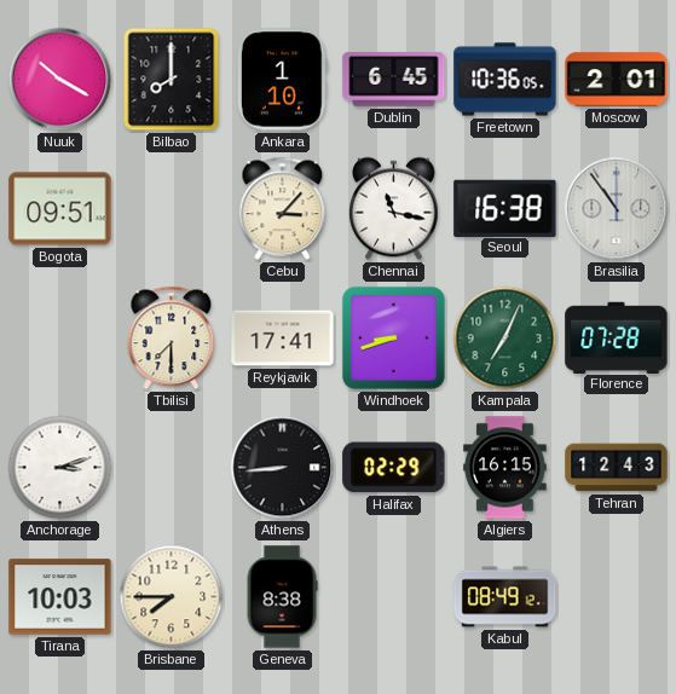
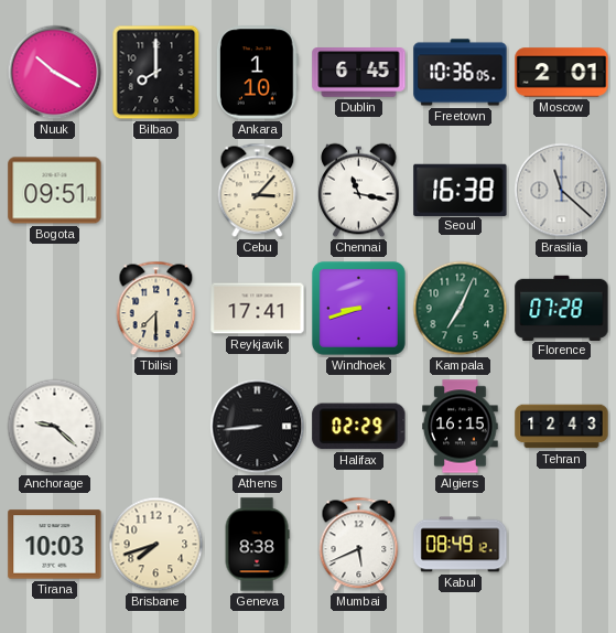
Brasilia: 10:54 -> 11:22
Anchorage: 3:12 -> 9:22
Brisbane: 7:45 -> 7:42
Mumbai: none -> 5:41
